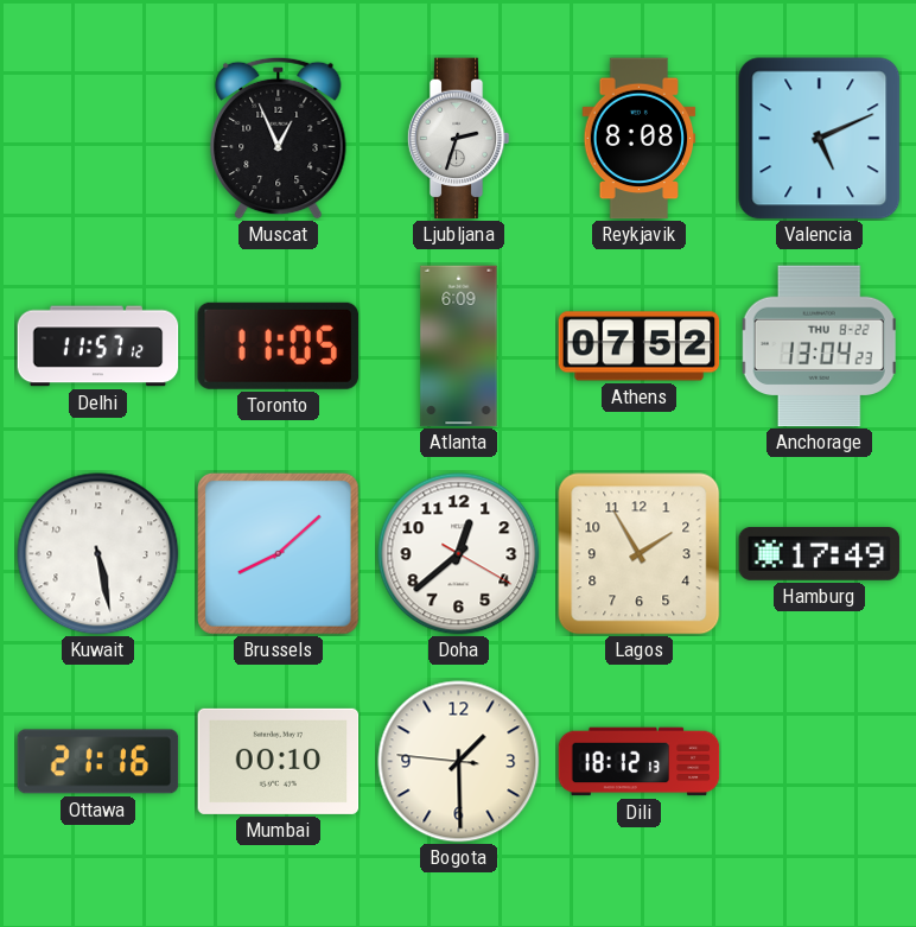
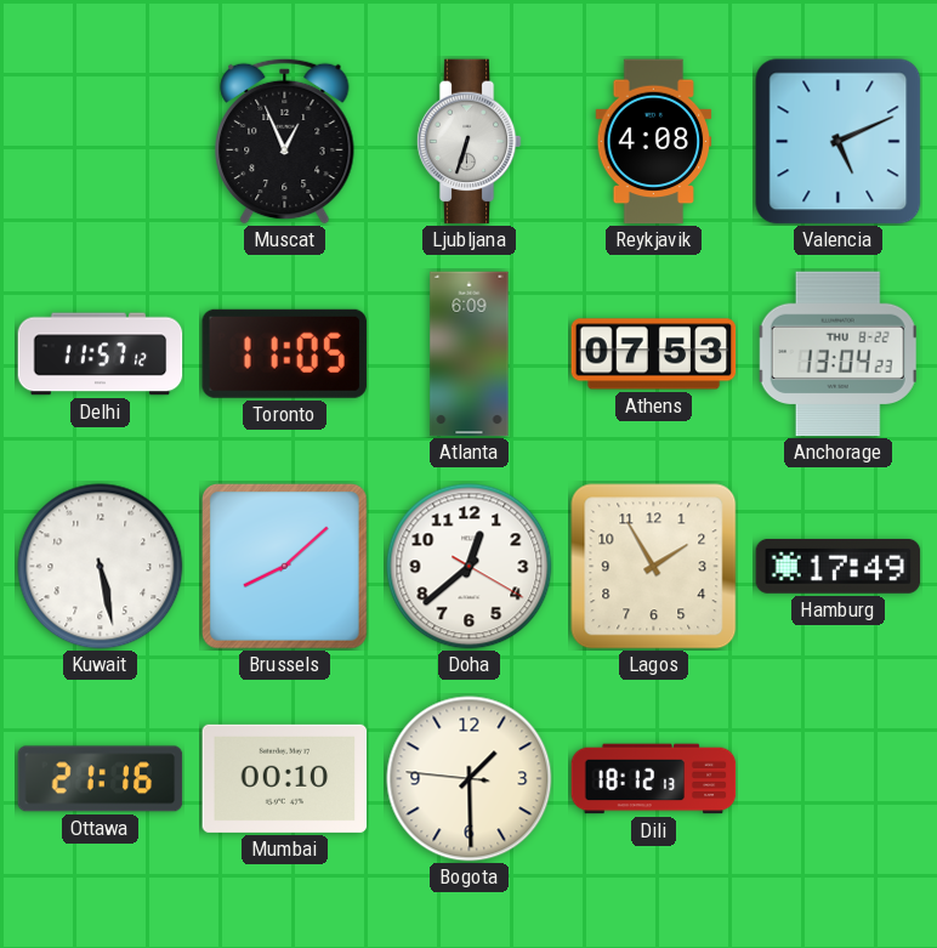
Ljubljana: 2:33 -> 6:33
Reykjavik: 8:08 -> 4:08
Athens: 07:52 -> 07:53
